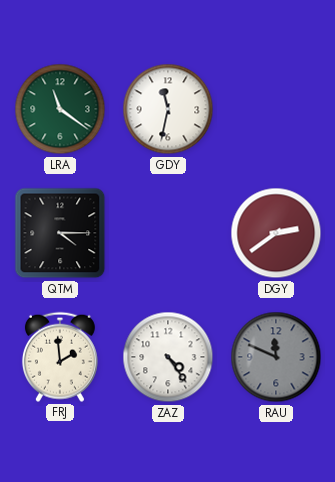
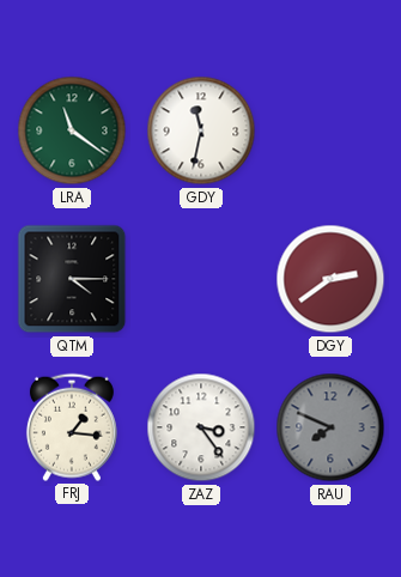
FRJ: 1:59 -> 1:16
ZAZ: 4:24 -> 3:24
RAU: 11:49 -> 7:49
